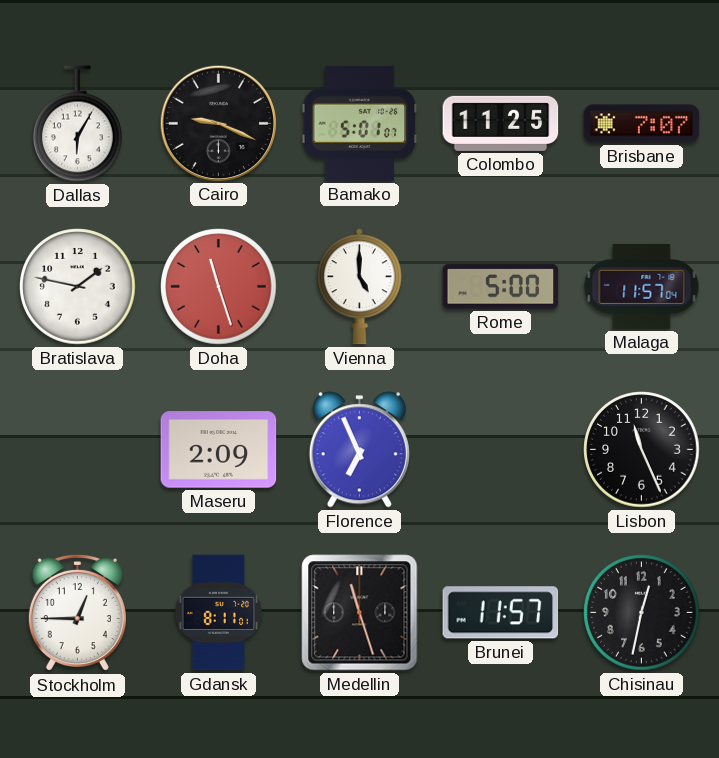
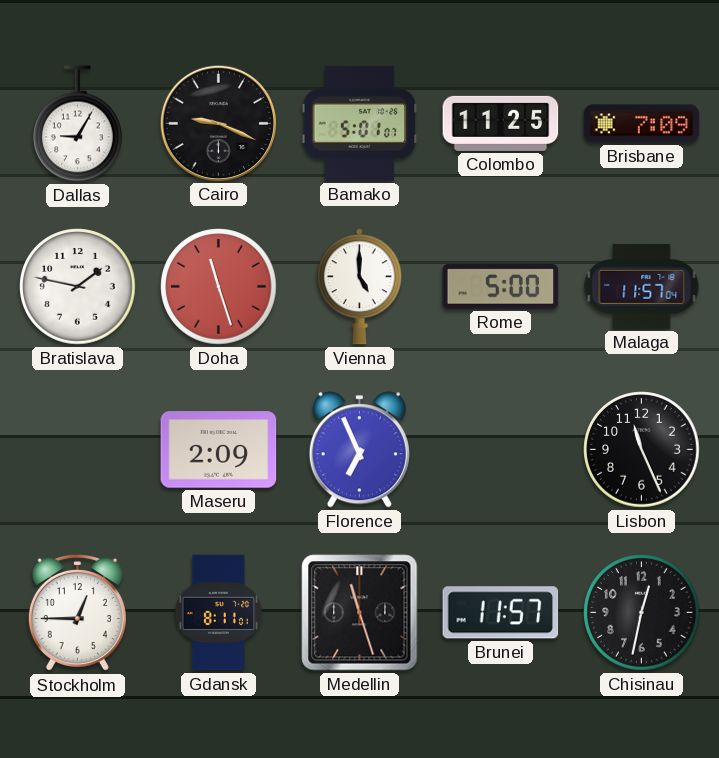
Dallas: 6:05 -> 9:05
Brisbane: 7:07 -> 7:09
